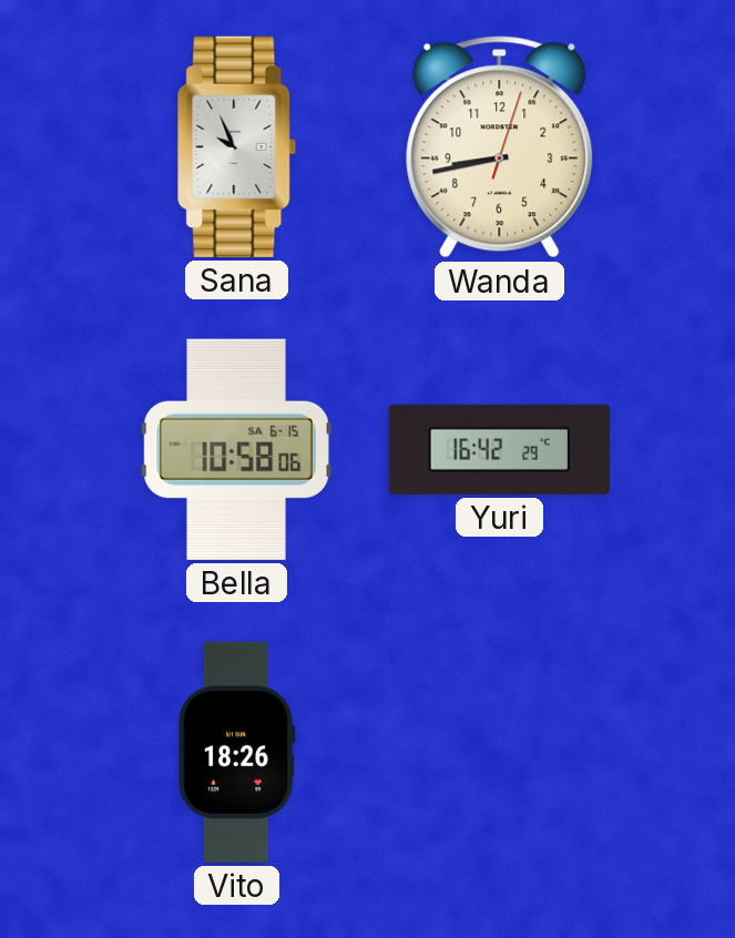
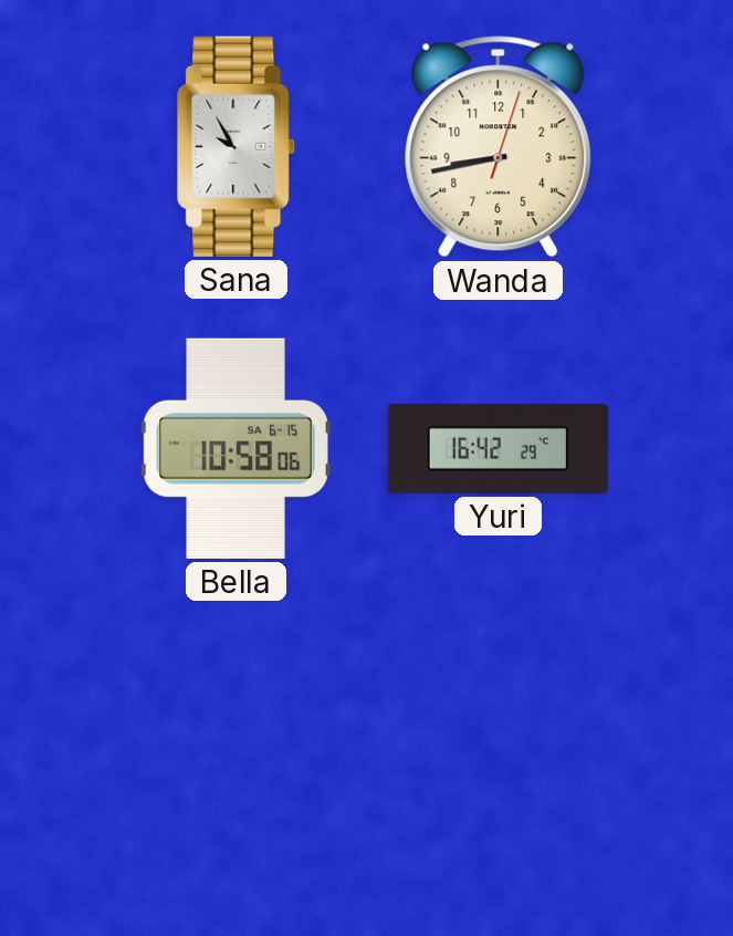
Sana: 9:56 -> 9:55
Vito: 18:26 -> none
